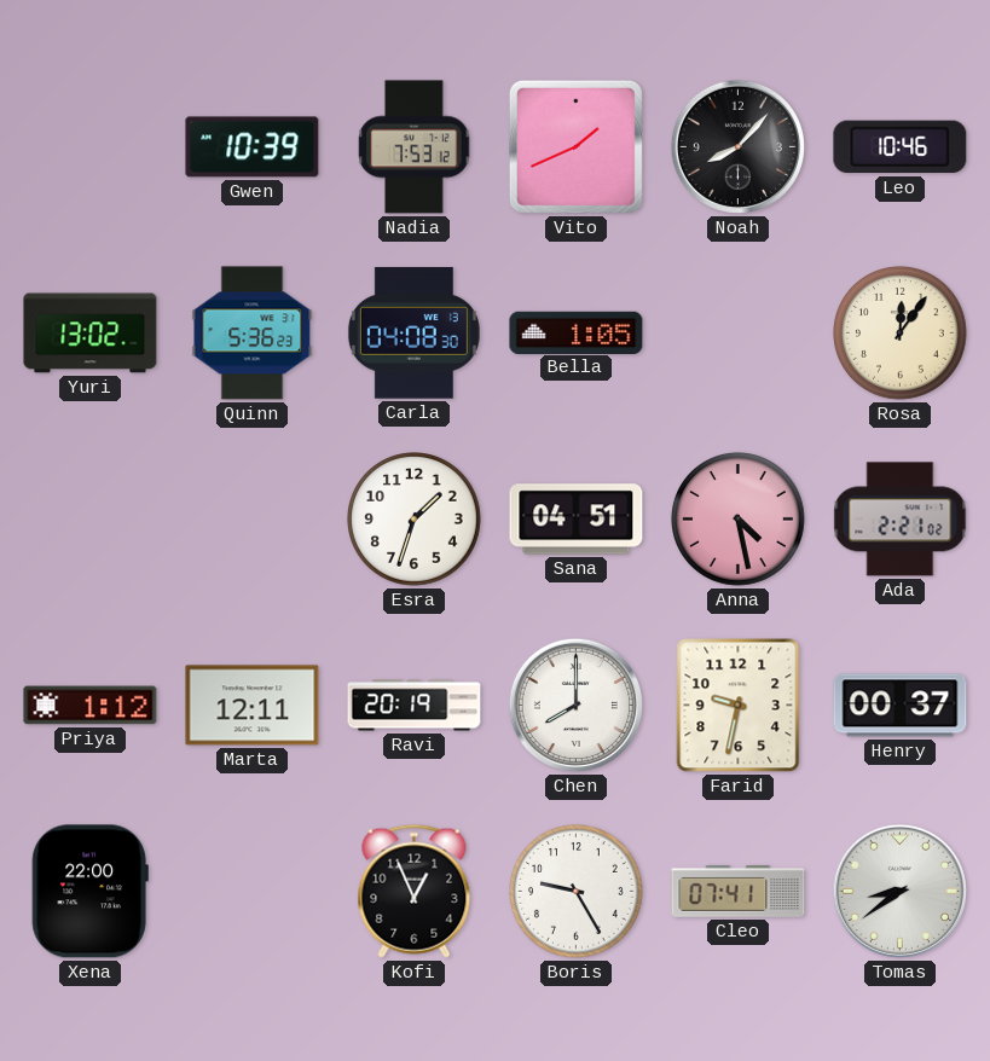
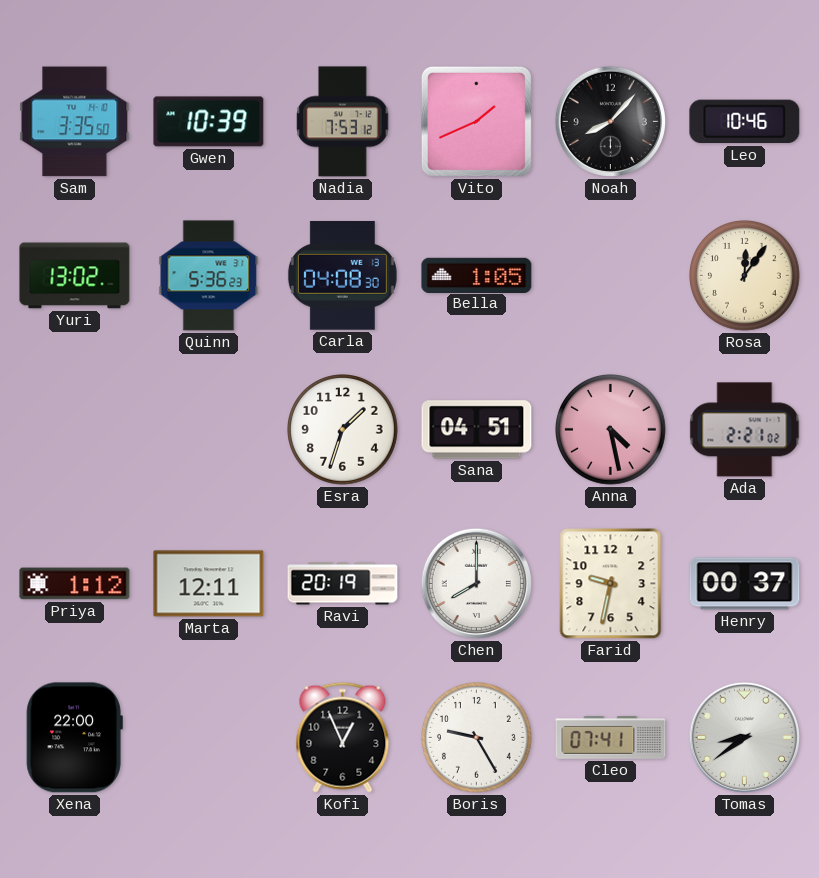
Sam: none -> 3:35
